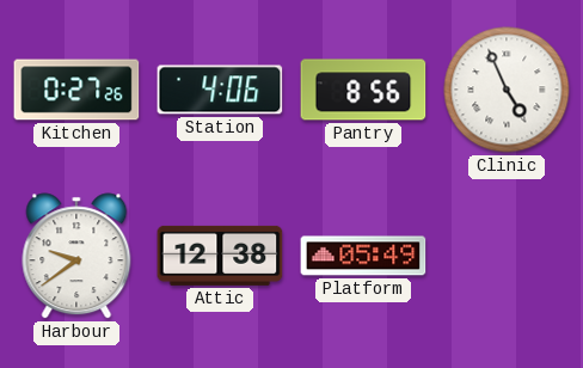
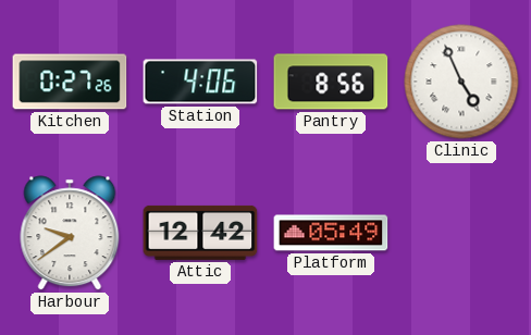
Attic: 12:38 -> 12:42
